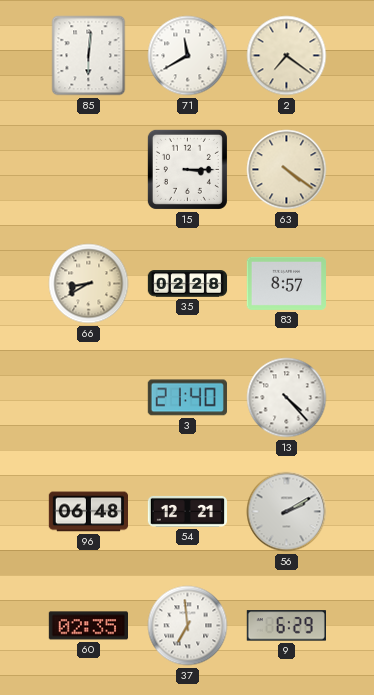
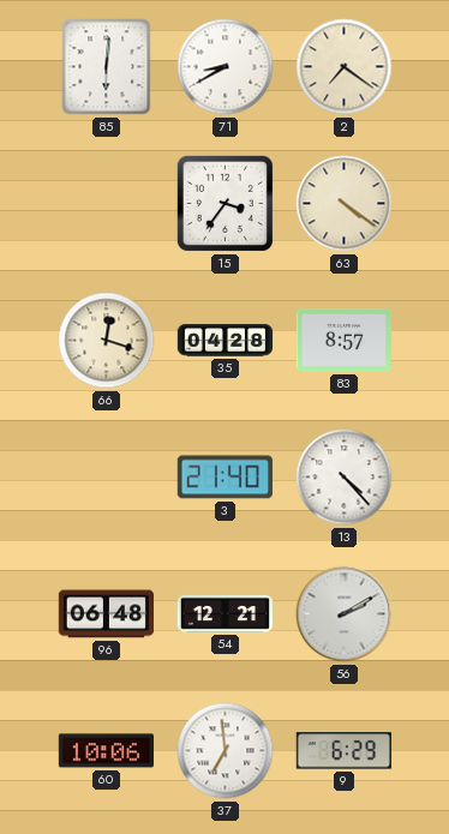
71: 11:40 -> 8:40
15: 3:15 -> 3:36
66: 8:40 -> 12:18
35: 02:28 -> 04:28
60: 02:35 -> 10:06
